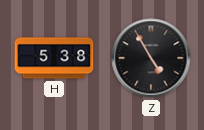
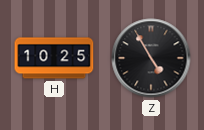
H: 5:38 -> 10:25
